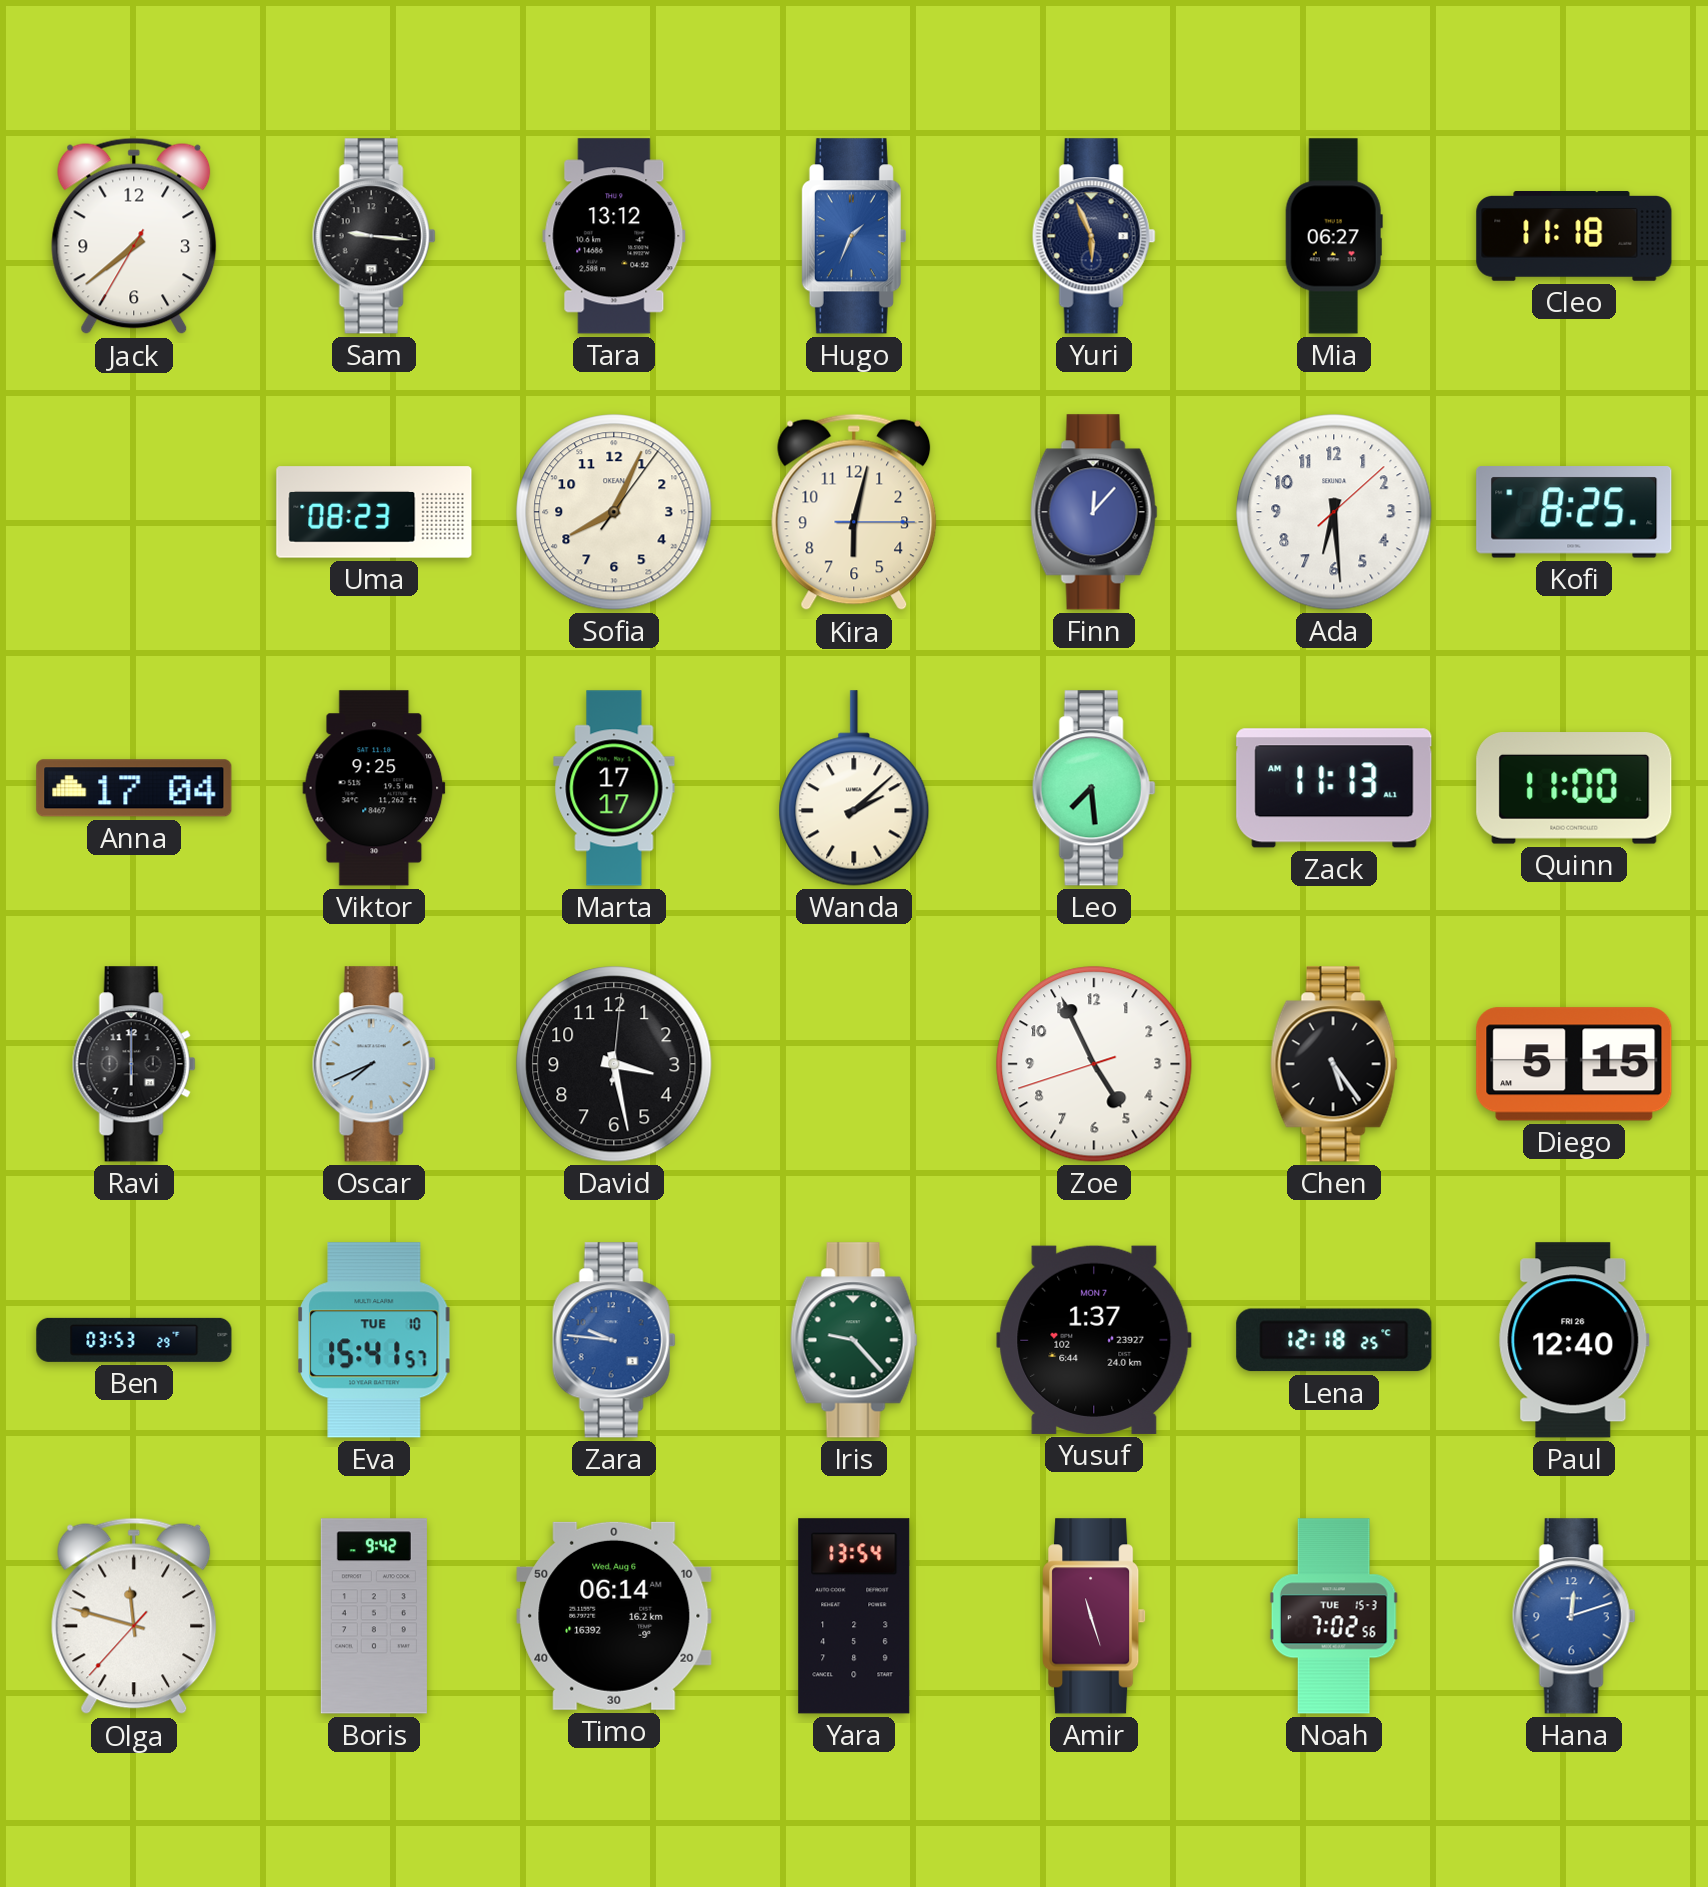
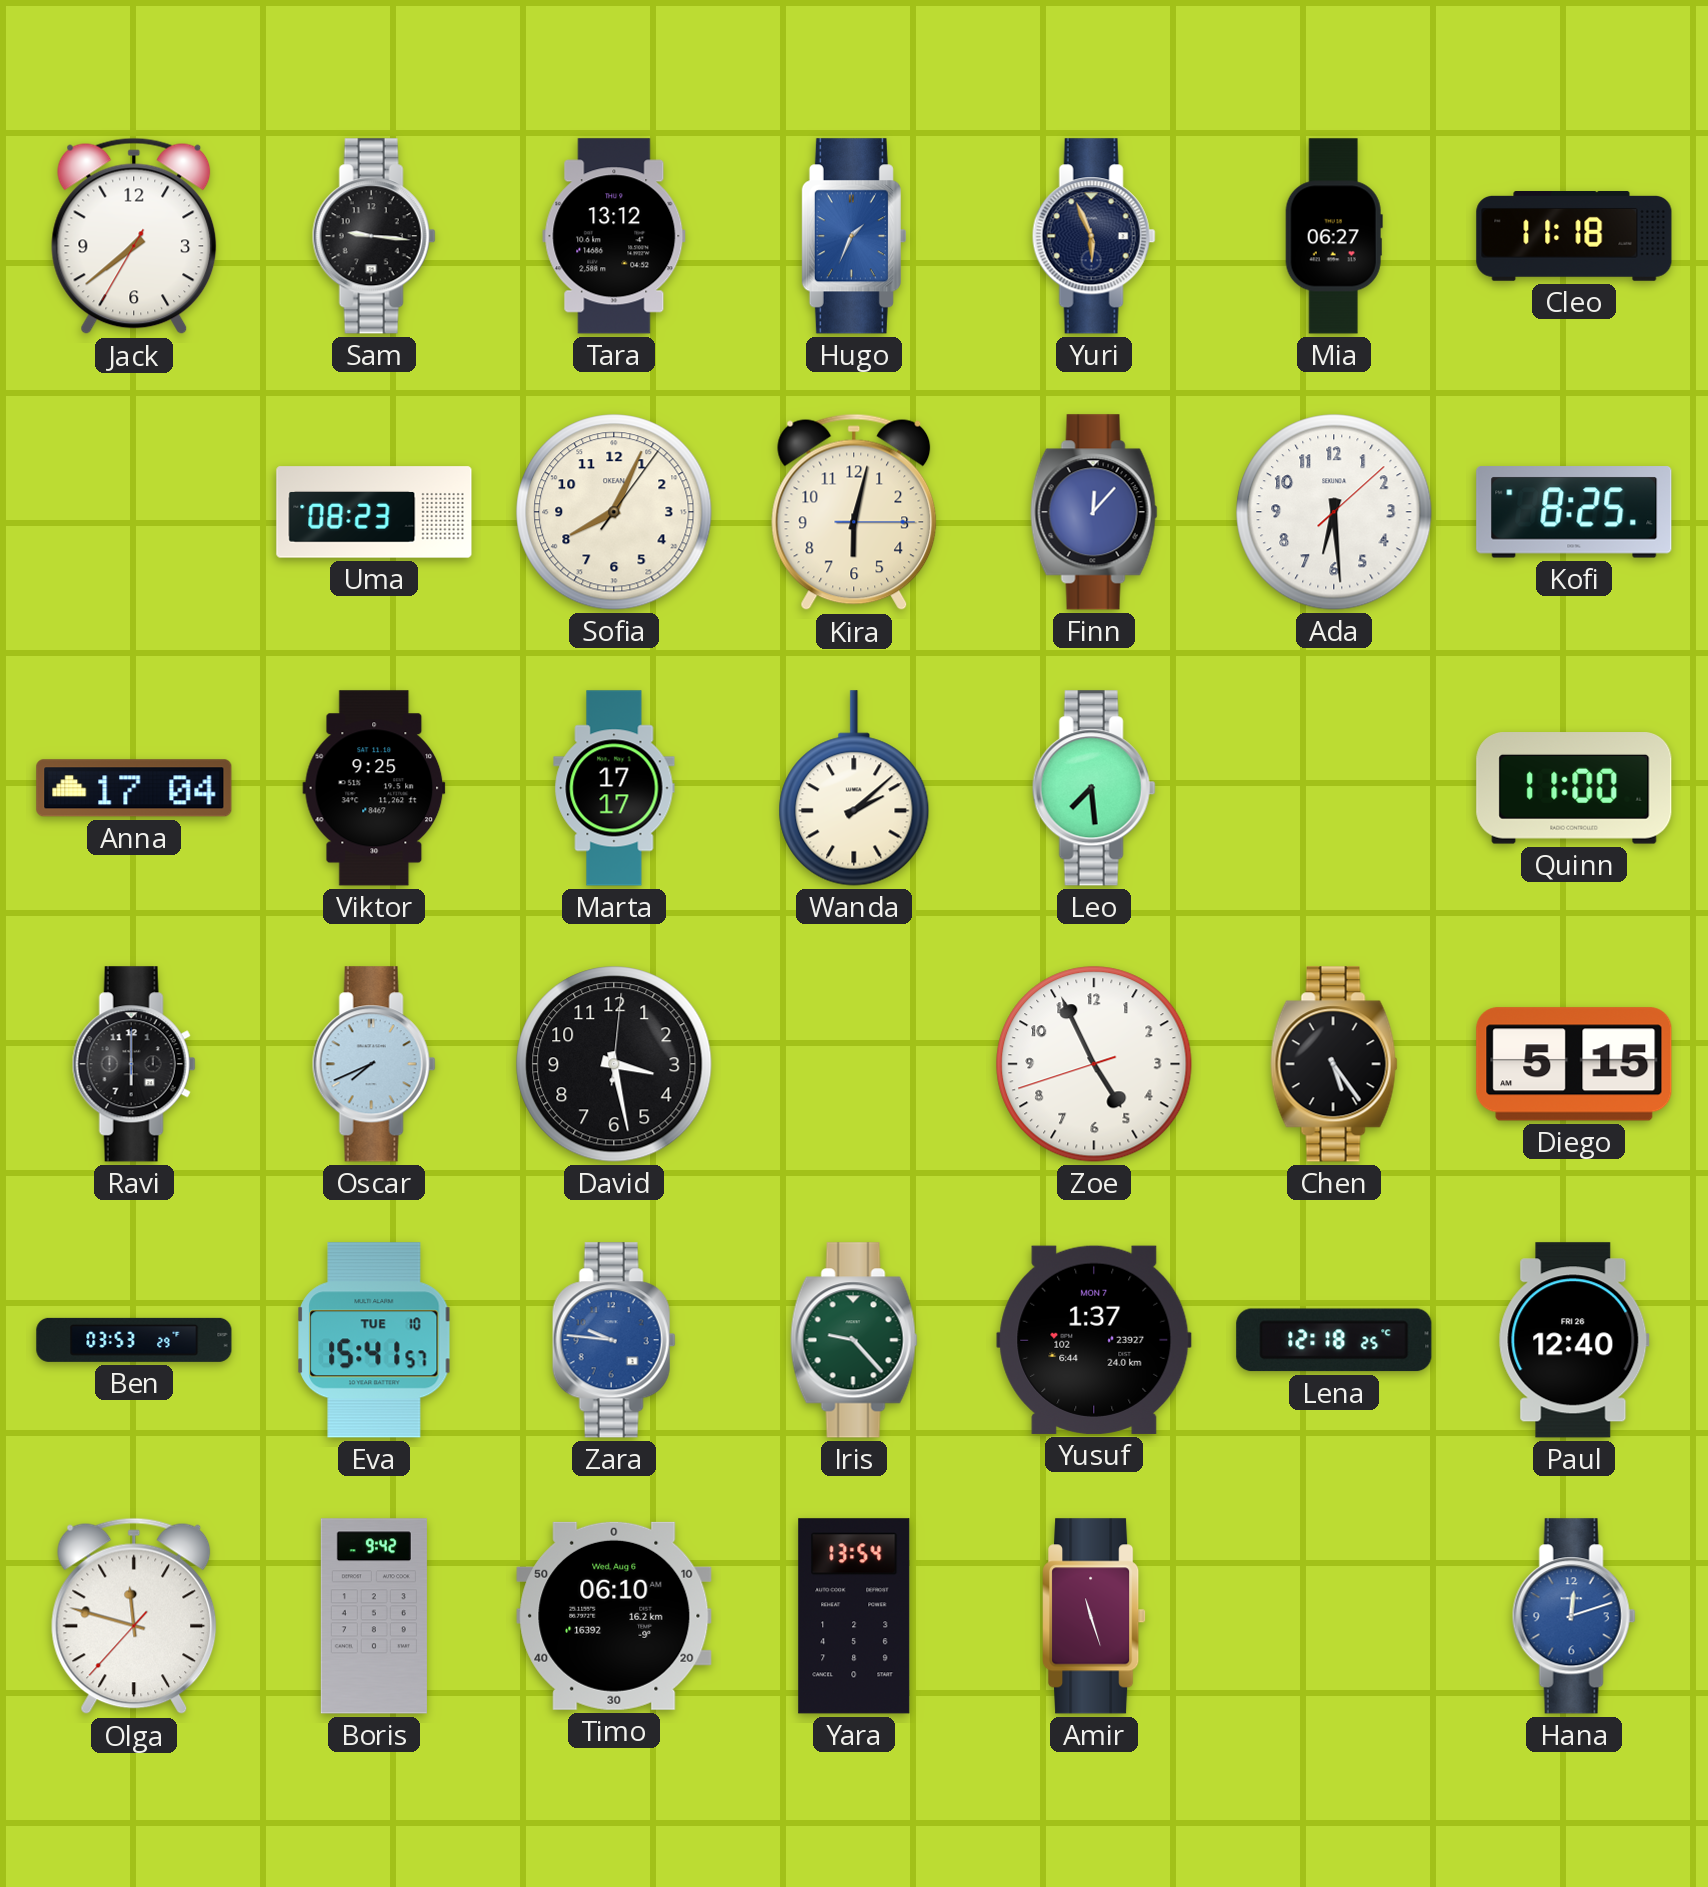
Zack: 11:13 -> none
Timo: 06:14 -> 06:10
Noah: 7:02 -> none
